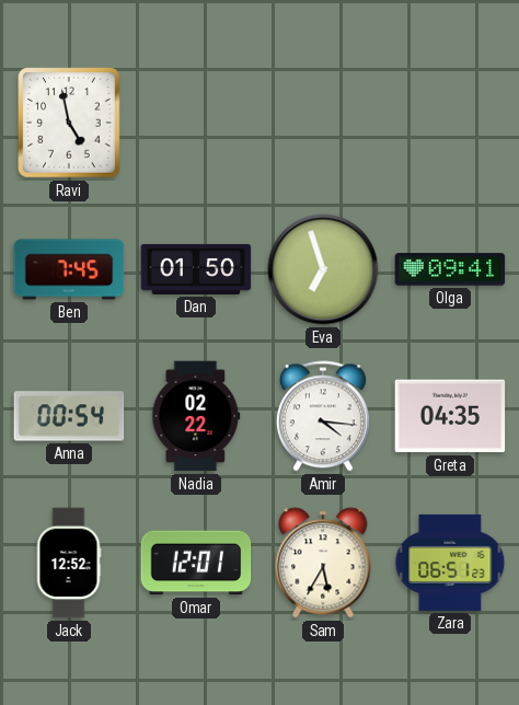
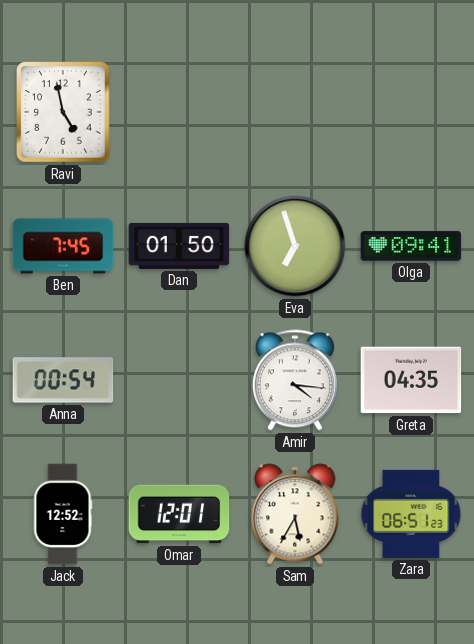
Nadia: 02:22 -> none
